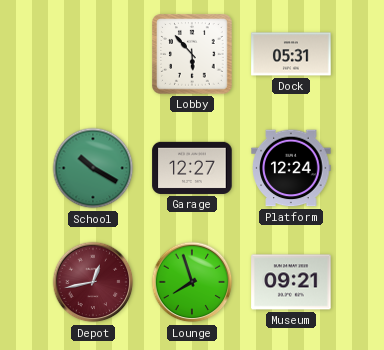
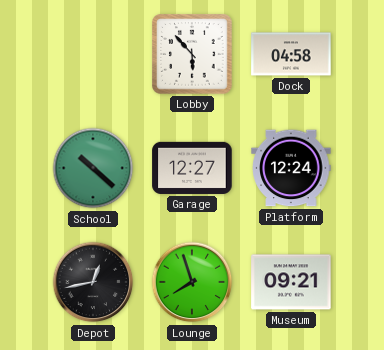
Dock: 05:31 -> 04:58
School: 10:20 -> 10:22
Depot dial: burgundy -> black
